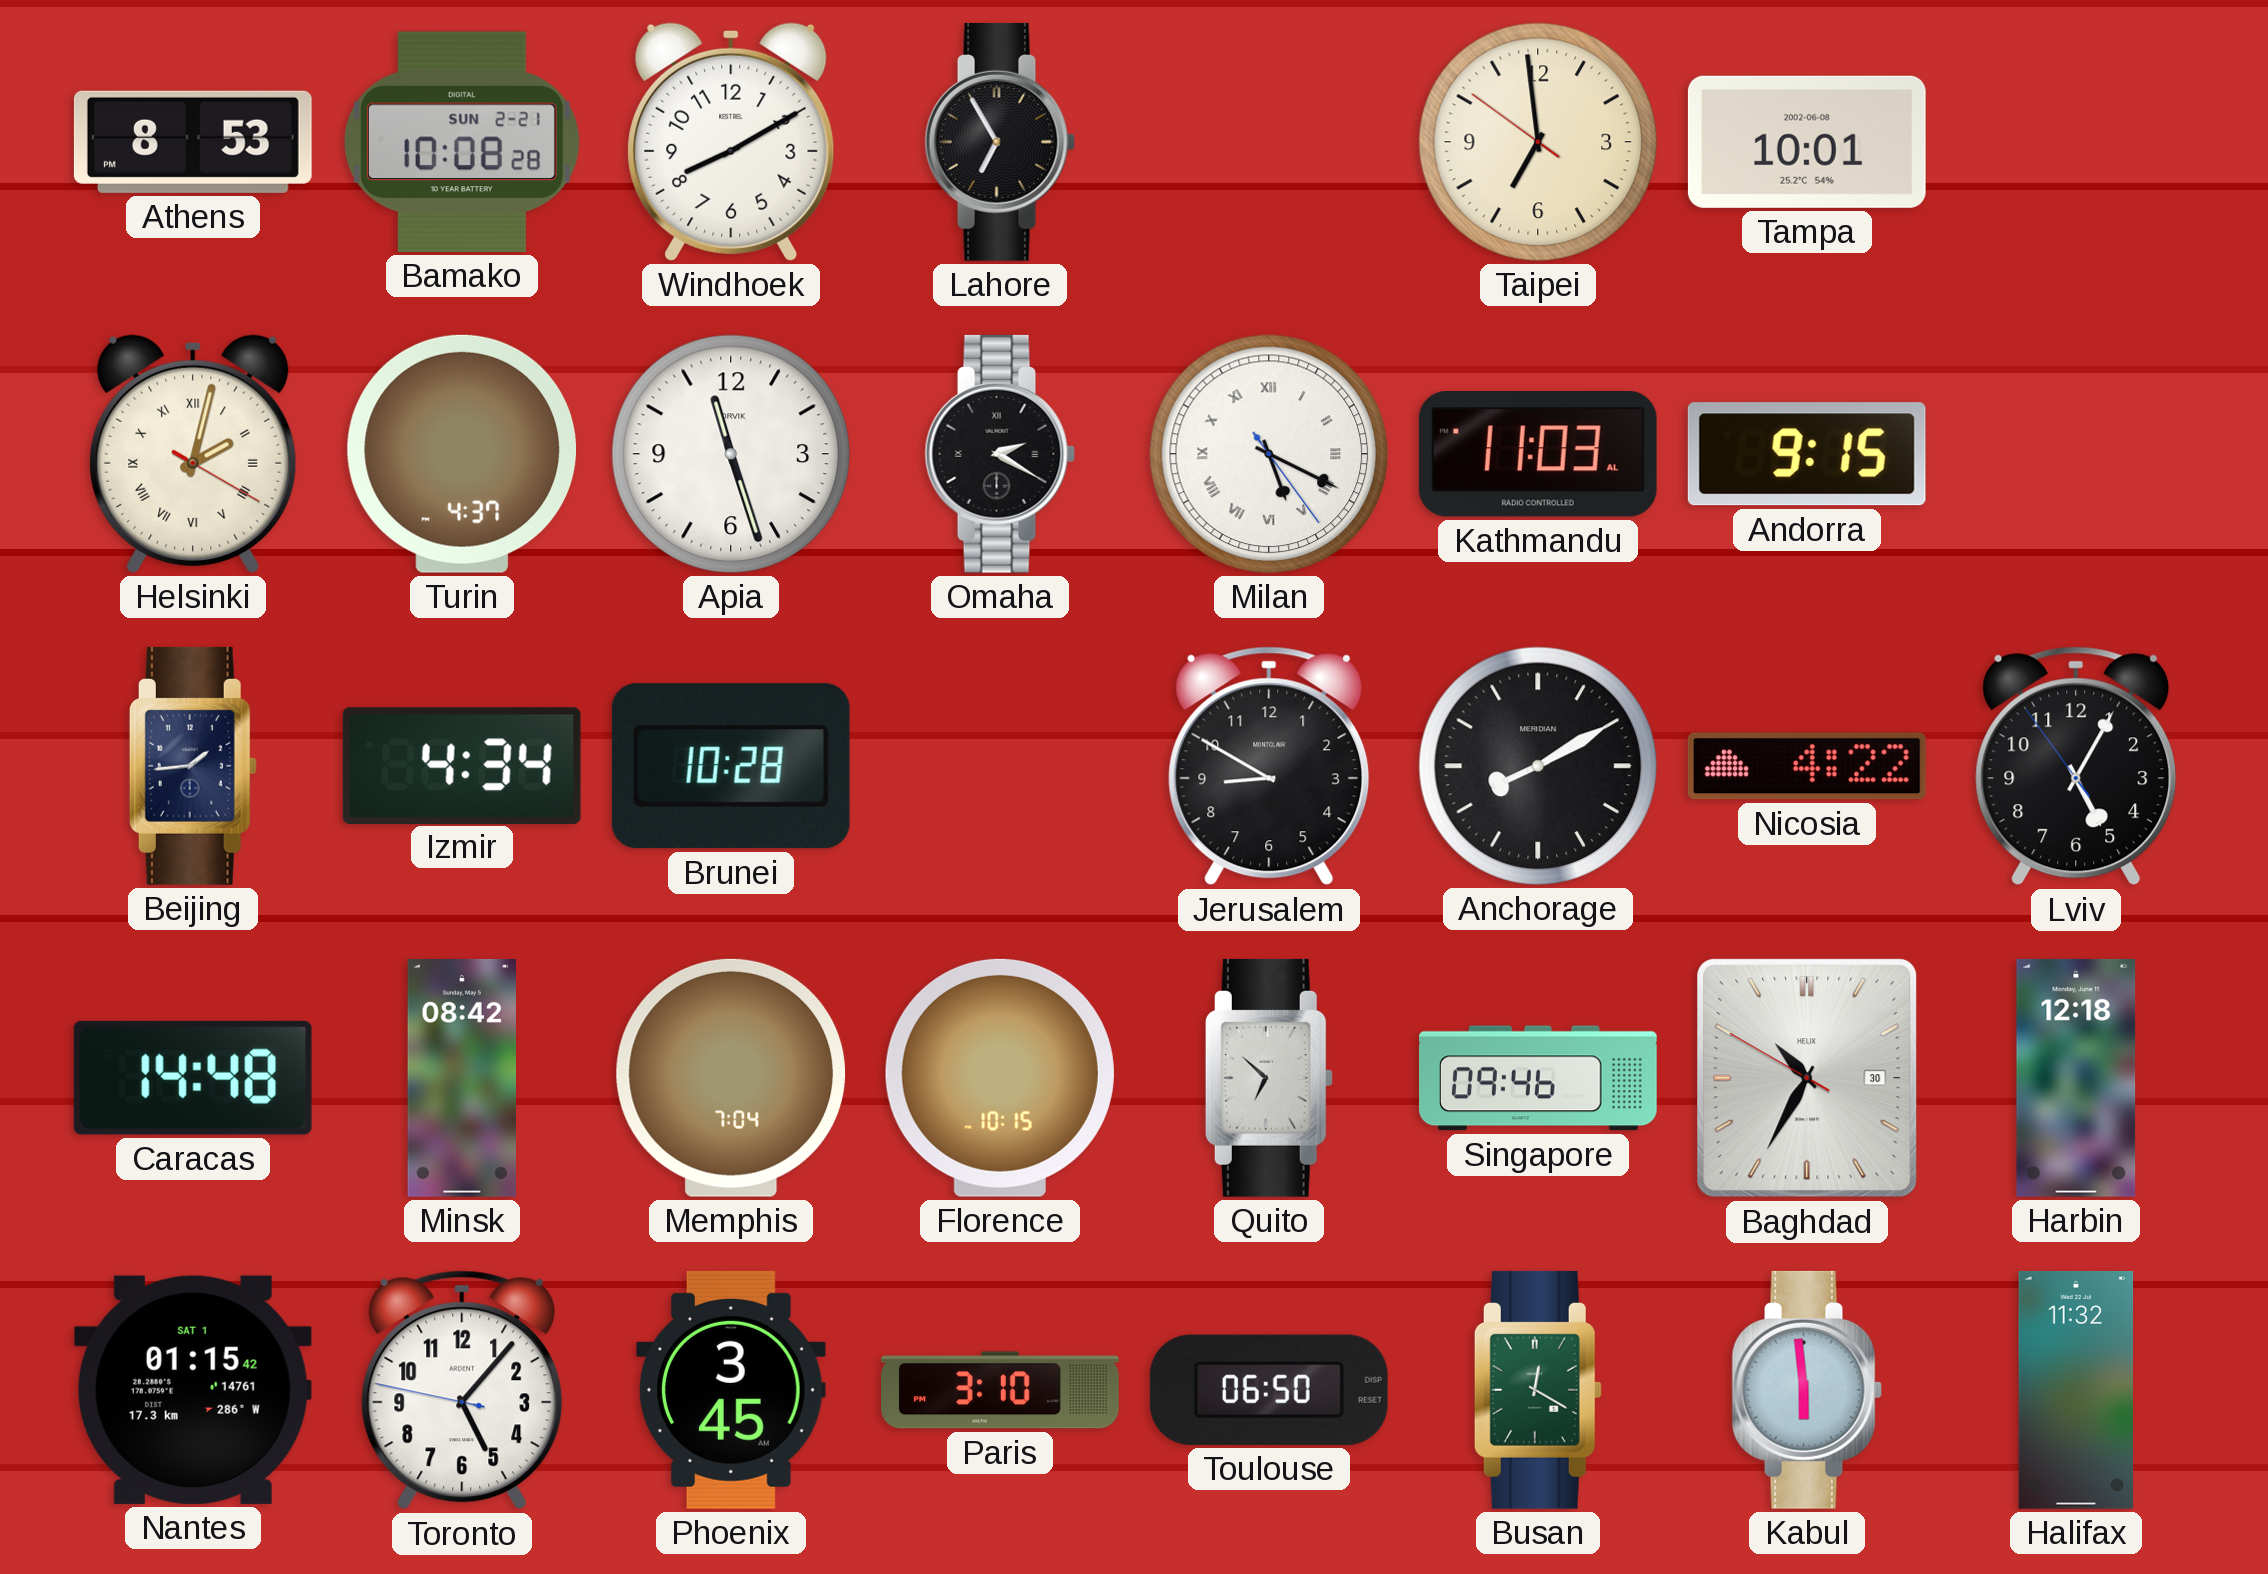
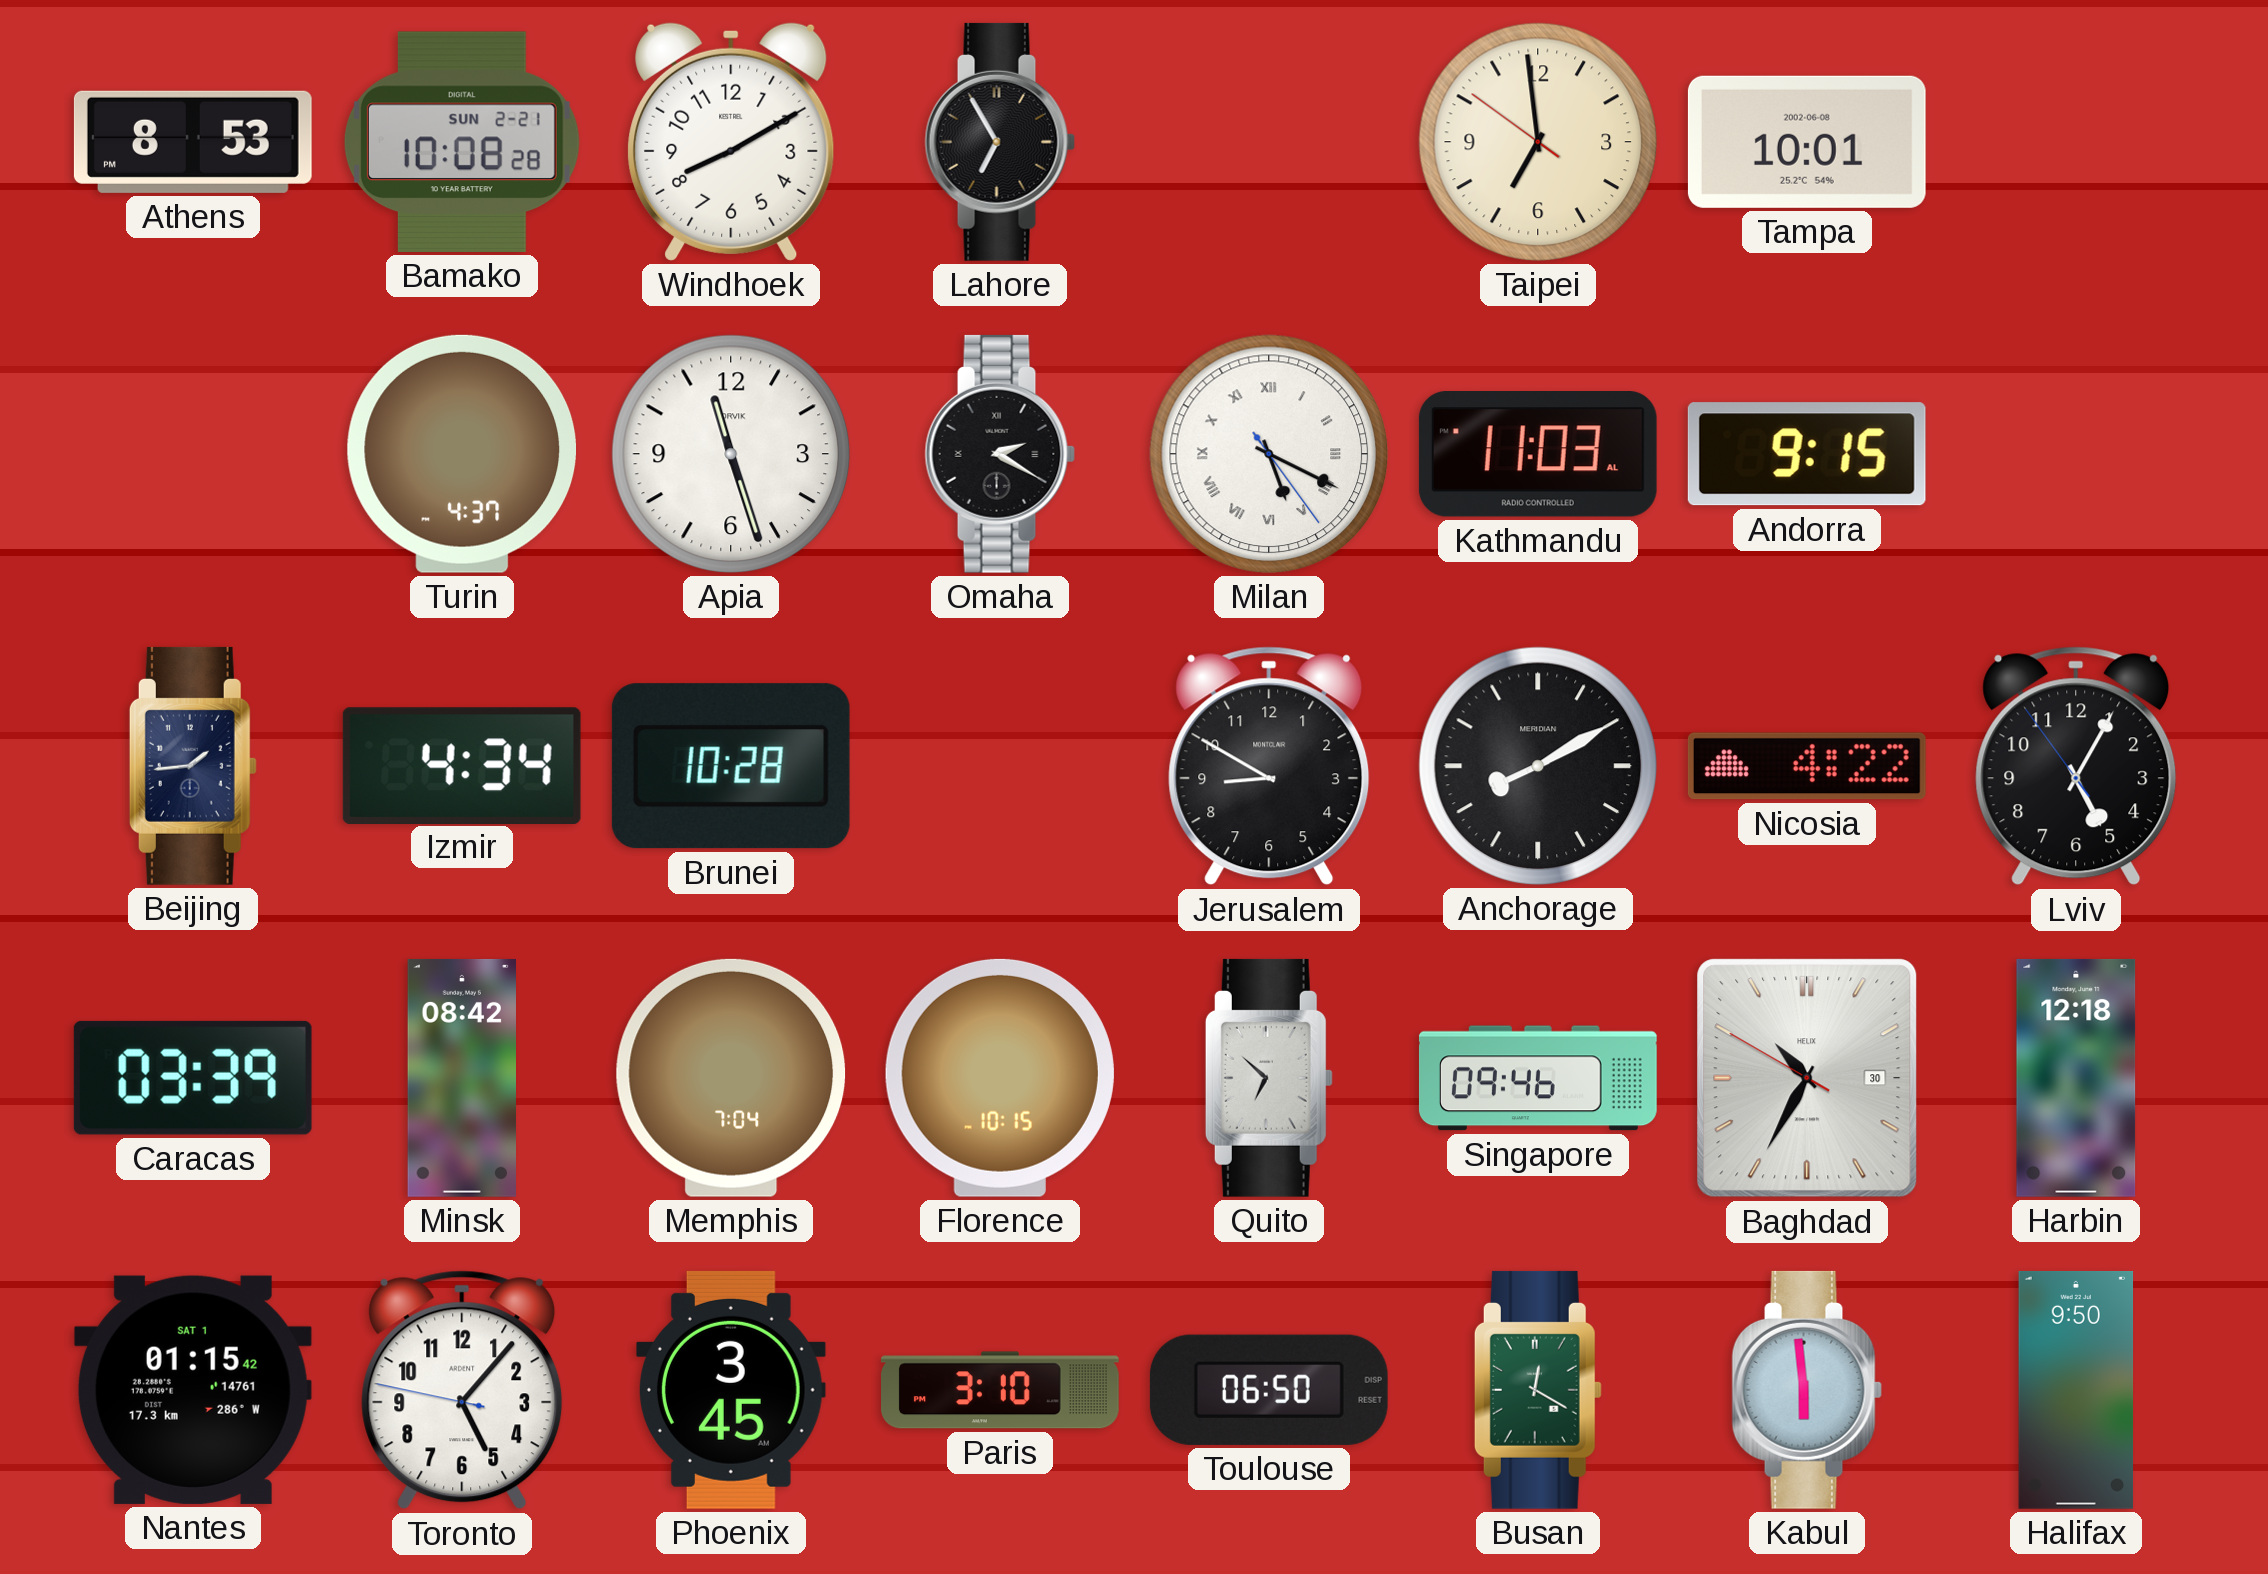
Helsinki: 2:02 -> none
Caracas: 14:48 -> 03:39
Halifax: 11:32 -> 9:50
